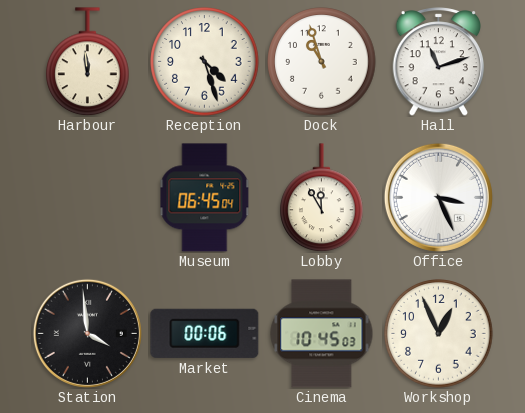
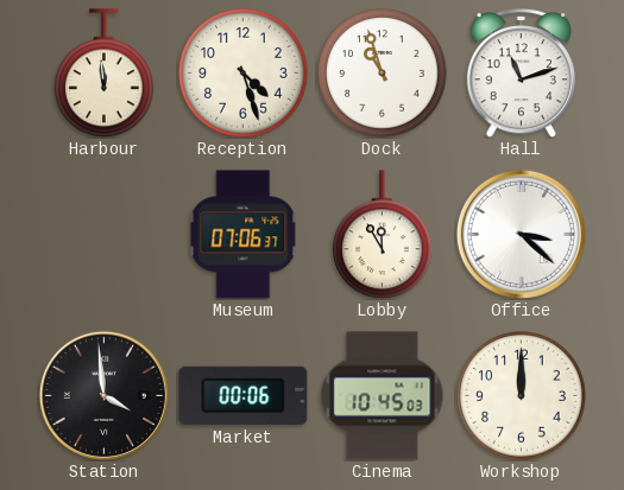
Museum: 06:45 -> 07:06
Office: 3:26 -> 3:22
Workshop: 12:56 -> 12:00
